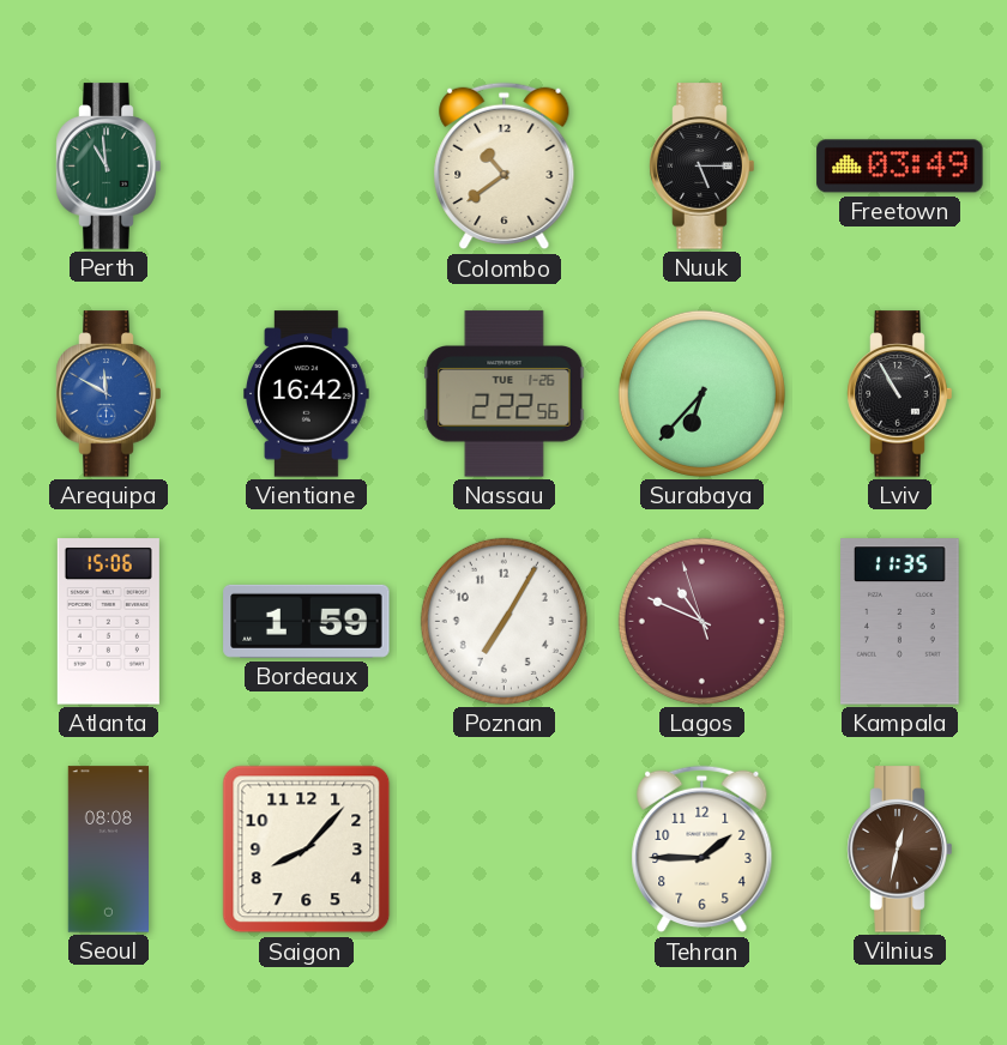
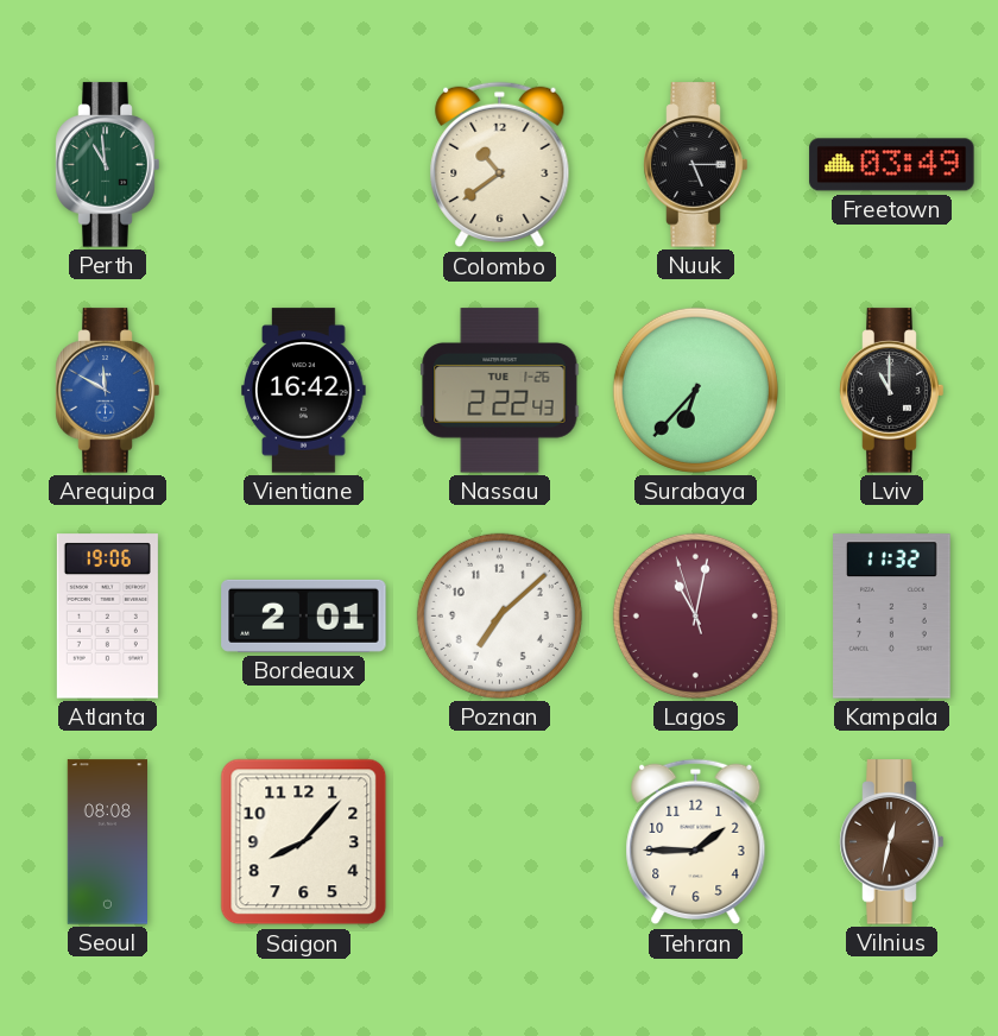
Nassau: 2:22:56 -> 2:22:43
Lviv: 10:55 -> 11:00
Atlanta: 15:06 -> 19:06
Bordeaux: 1:59 -> 2:01
Poznan: 7:05 -> 7:08
Lagos: 10:48 -> 11:01
Kampala: 11:35 -> 11:32
